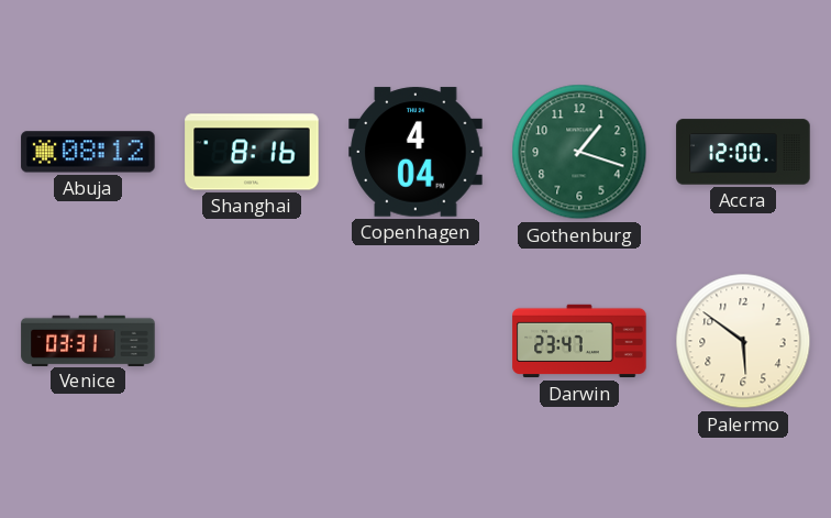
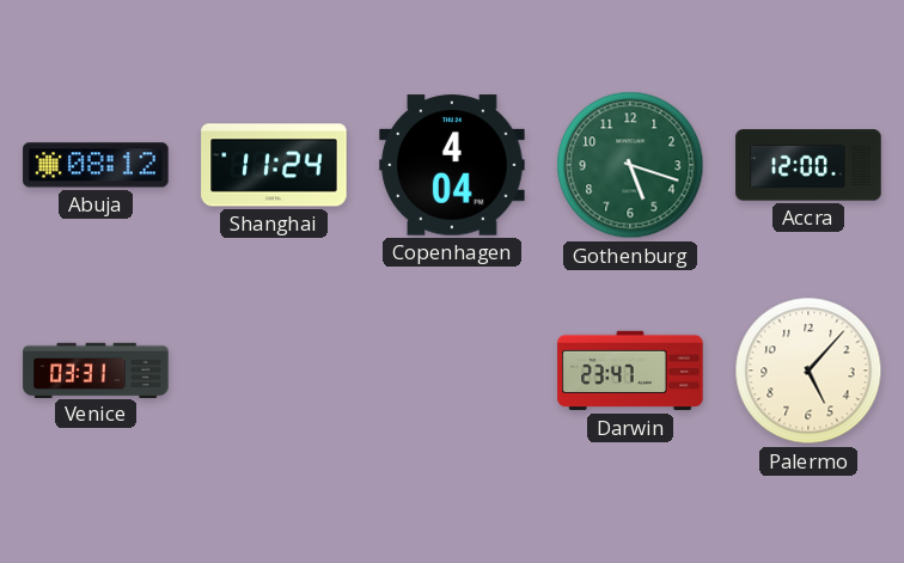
Shanghai: 8:16 -> 11:24
Gothenburg: 1:18 -> 5:18
Palermo: 5:51 -> 5:07
